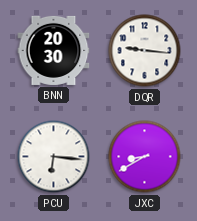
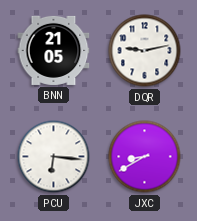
BNN: 20:30 -> 21:05
DQR: 9:16 -> 9:13
